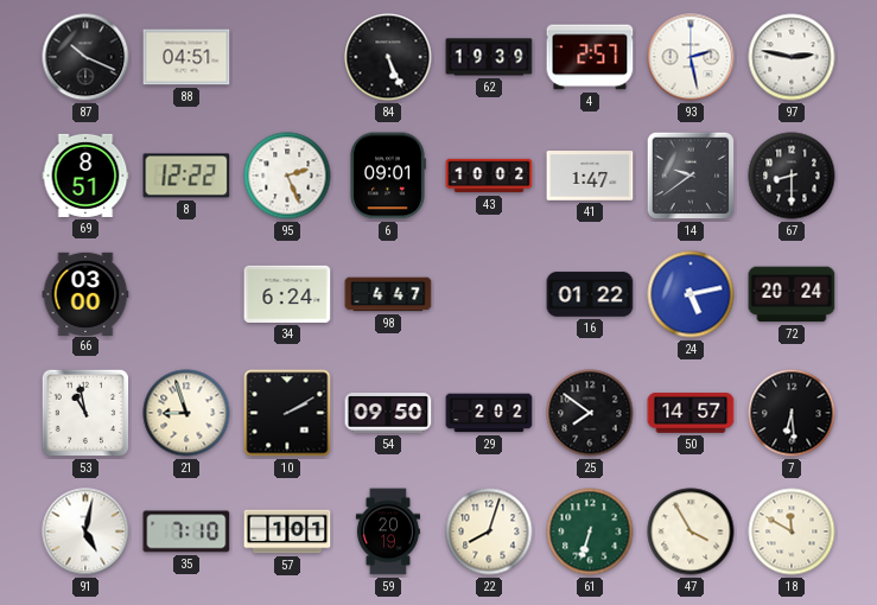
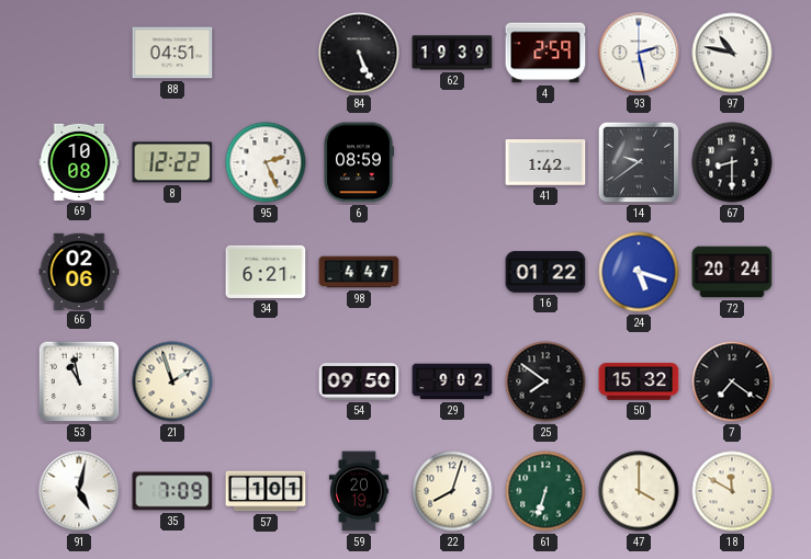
87: 10:19 -> none
4: 2:57 -> 2:59
97: 2:47 -> 10:47
69: 8:51 -> 10:08
6: 09:01 -> 08:59
43: 10:02 -> none
41: 1:47 -> 1:42
66: 03:00 -> 02:06
34: 6:24 -> 6:21
24: 5:13 -> 5:18
21: 8:57 -> 1:57
10: 2:10 -> none
29: 2:02 -> 9:02
50: 14:57 -> 15:32
7: 6:29 -> 7:21
35: 7:10 -> 7:09
47: 3:55 -> 4:00
